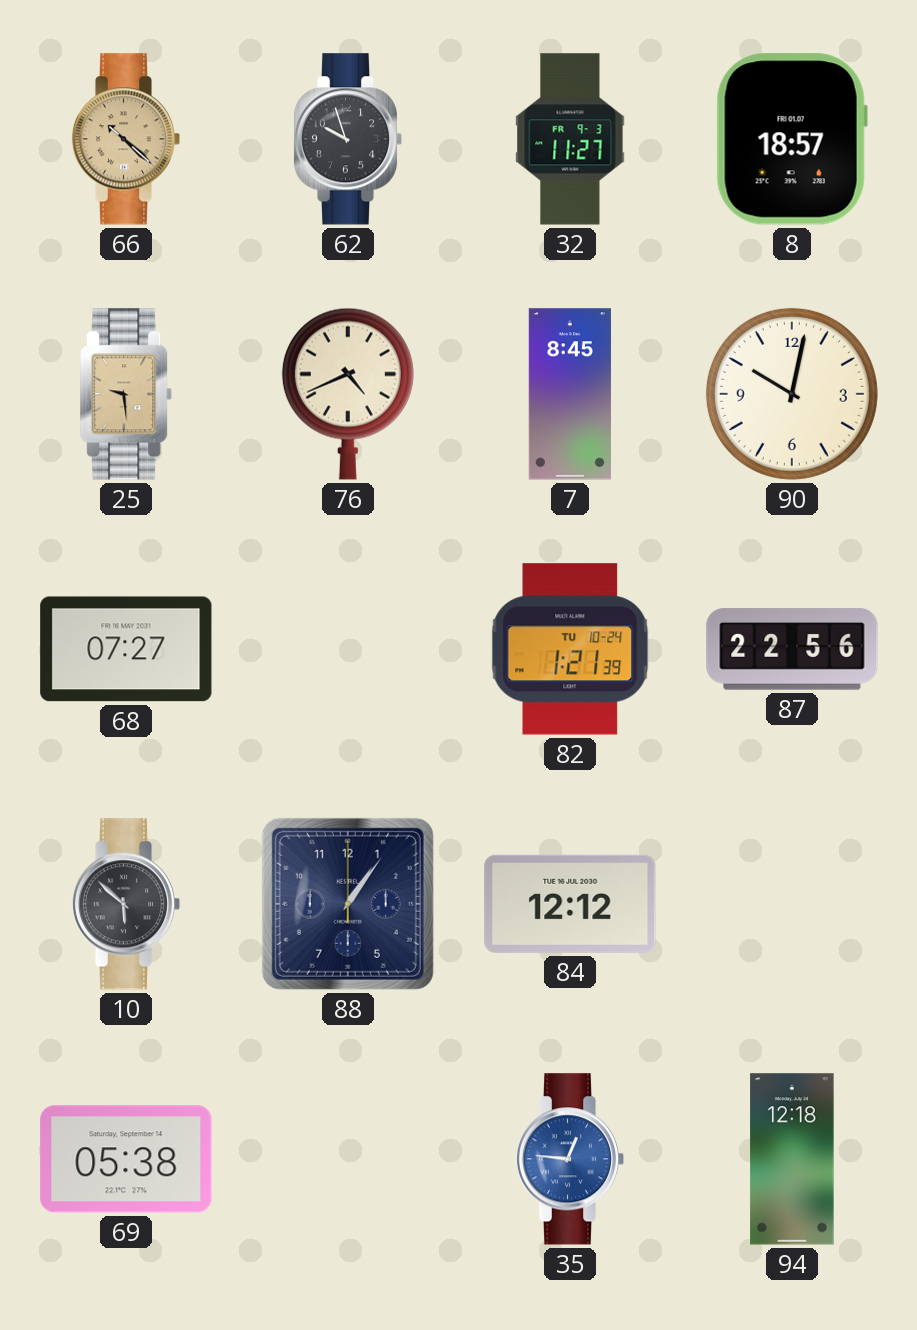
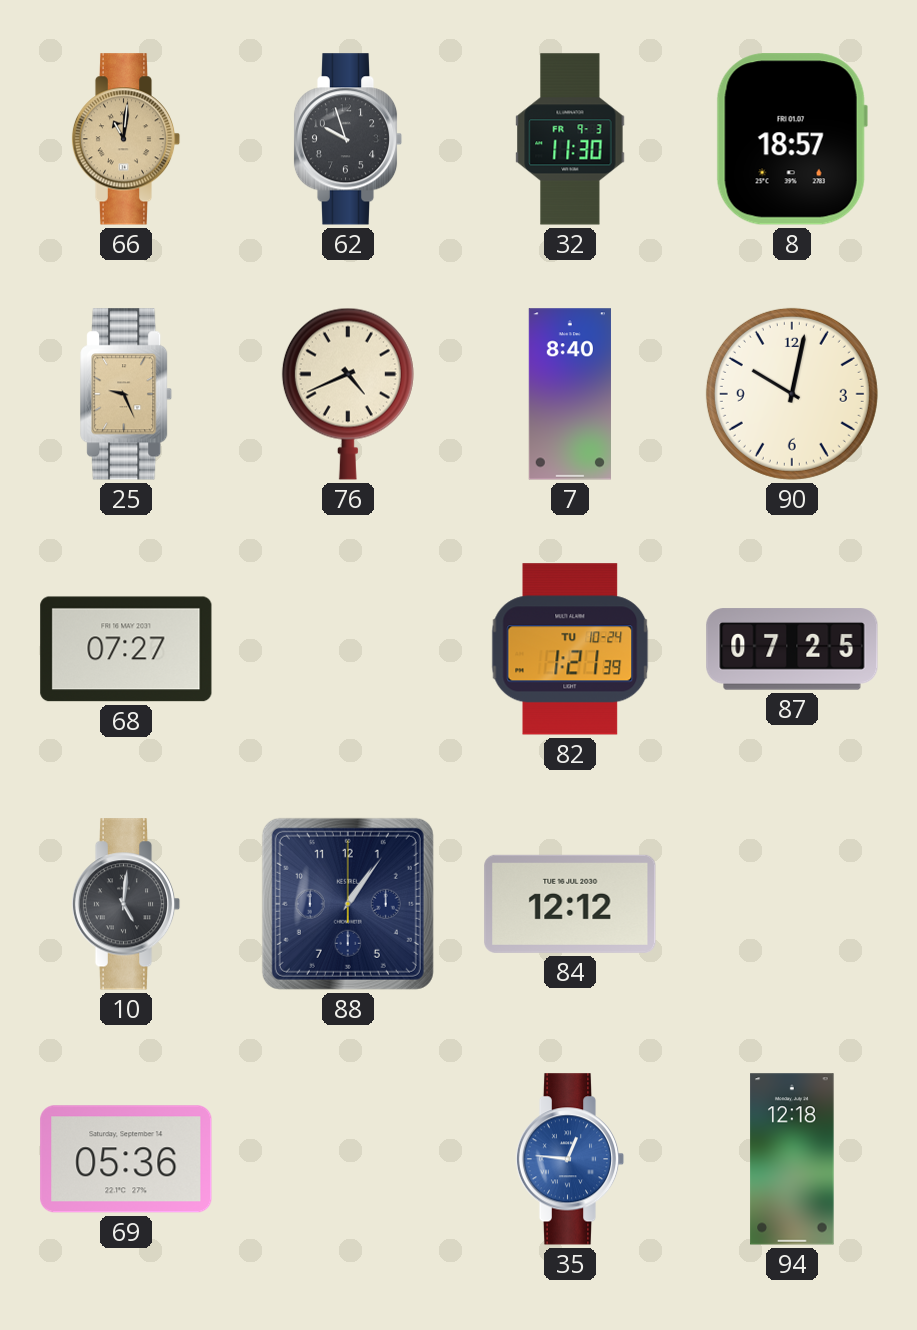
66: 10:22 -> 11:01
32: 11:27 -> 11:30
25: 9:29 -> 9:26
7: 8:45 -> 8:40
87: 22:56 -> 07:25
10: 5:52 -> 5:01
69: 05:38 -> 05:36
